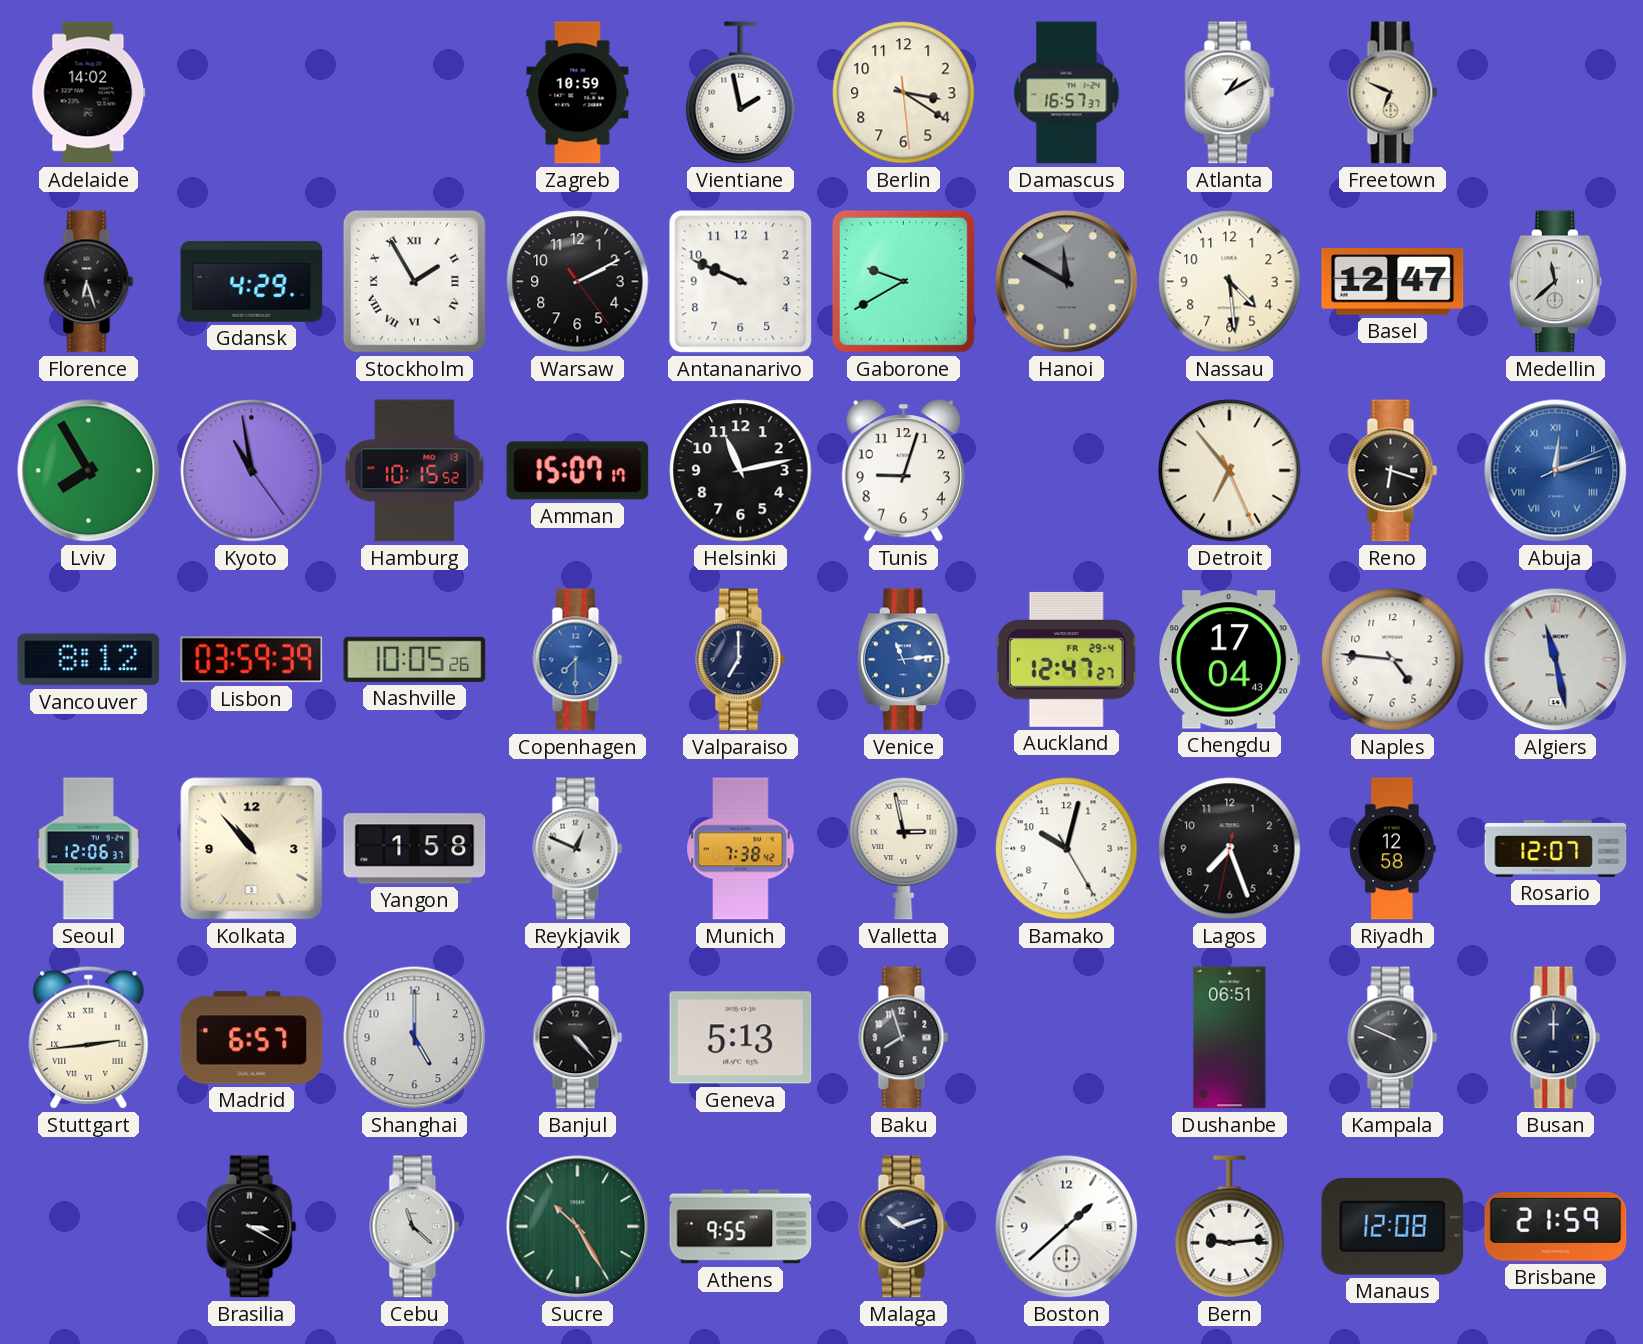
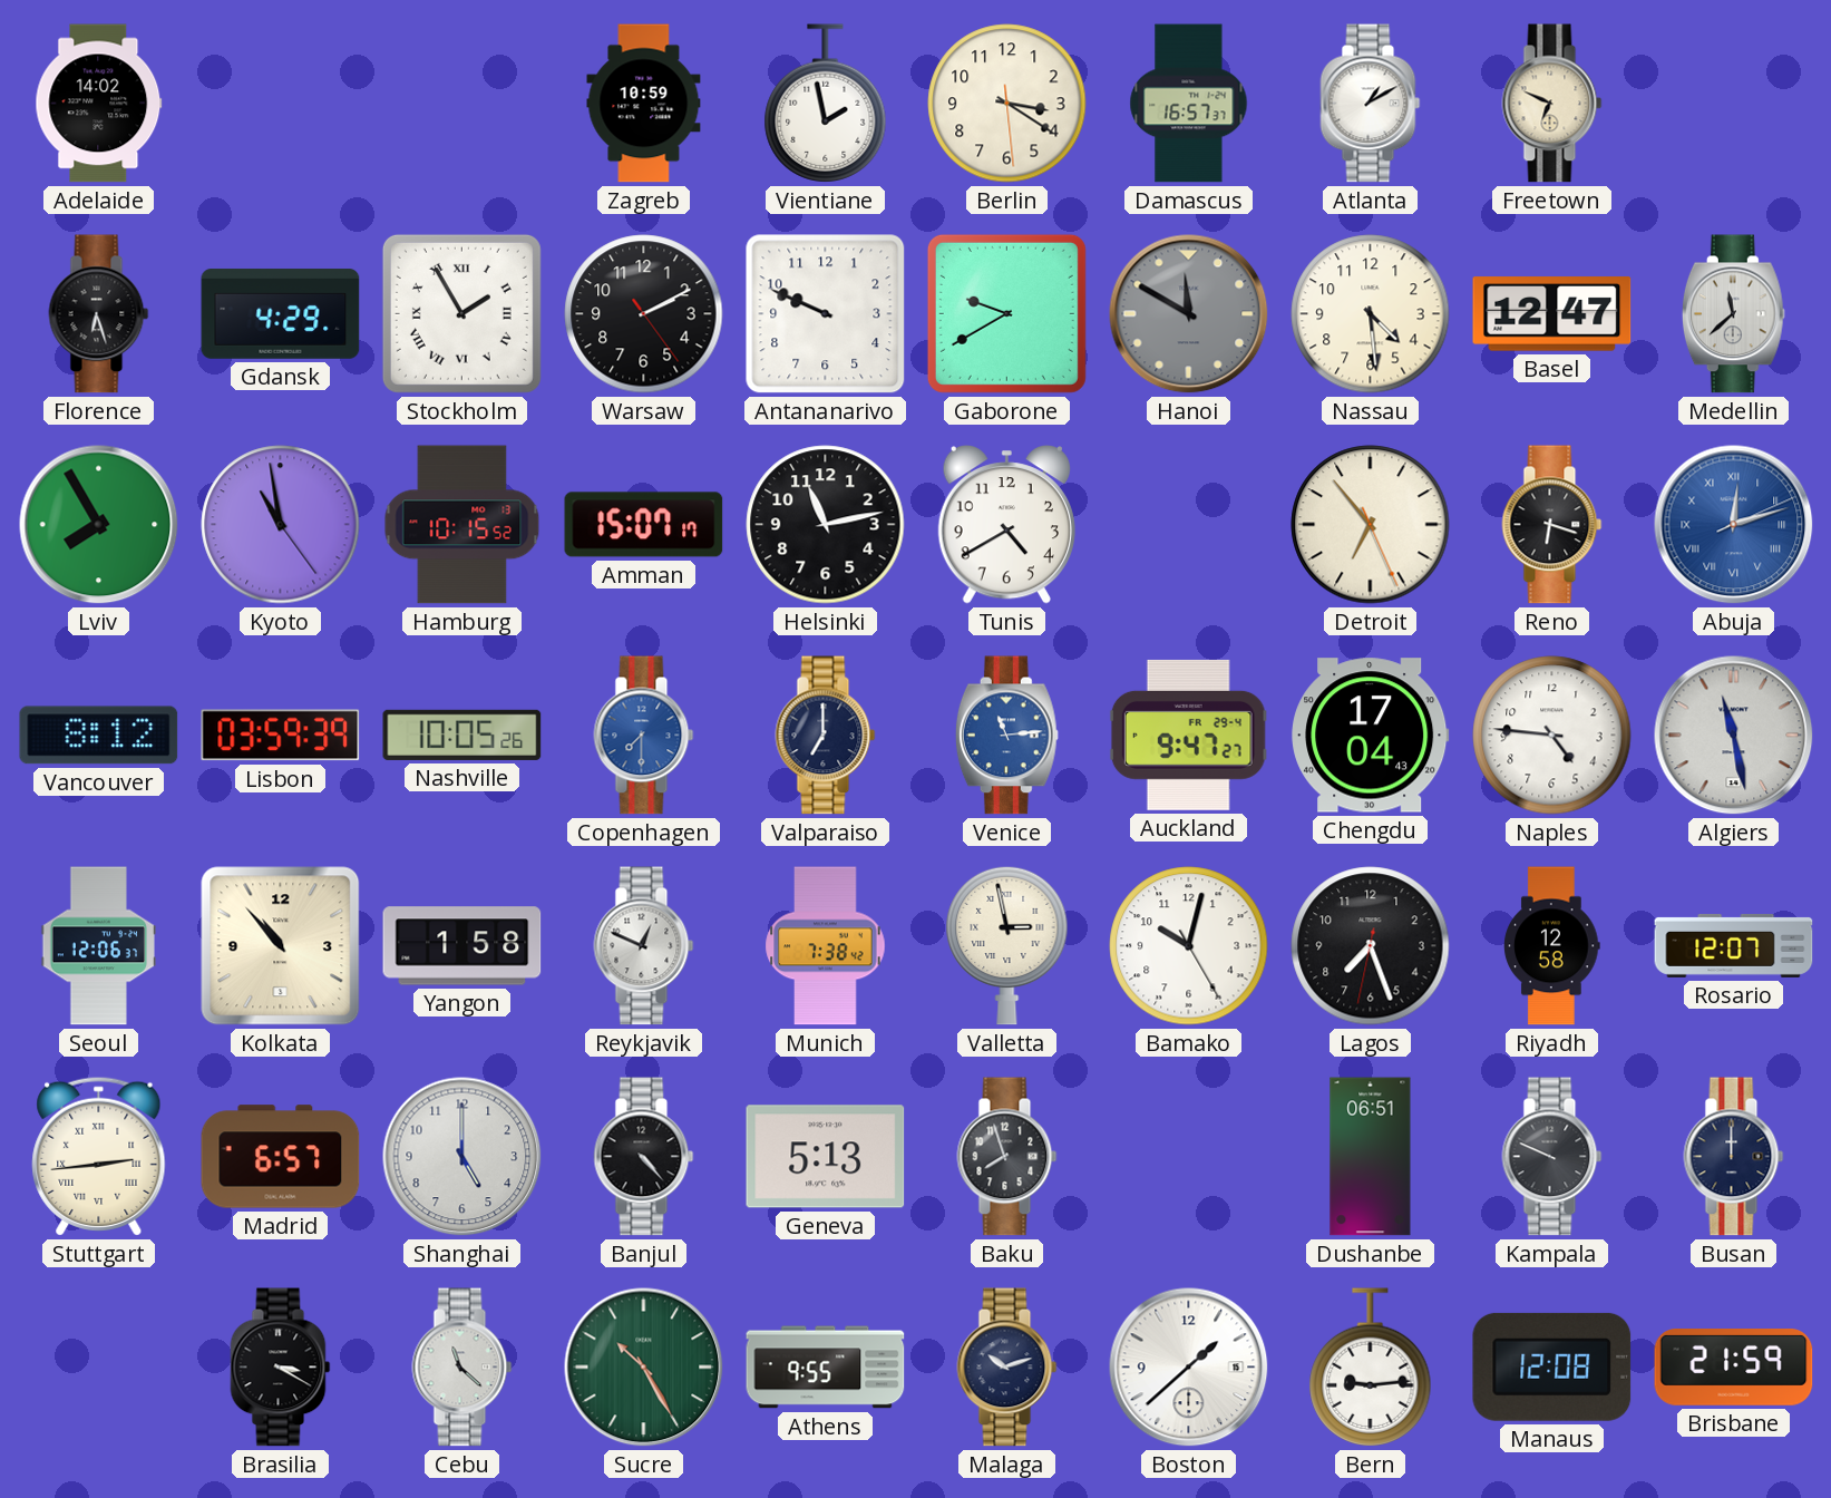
Tunis: 9:03 -> 4:40
Auckland: 12:47 -> 9:47
